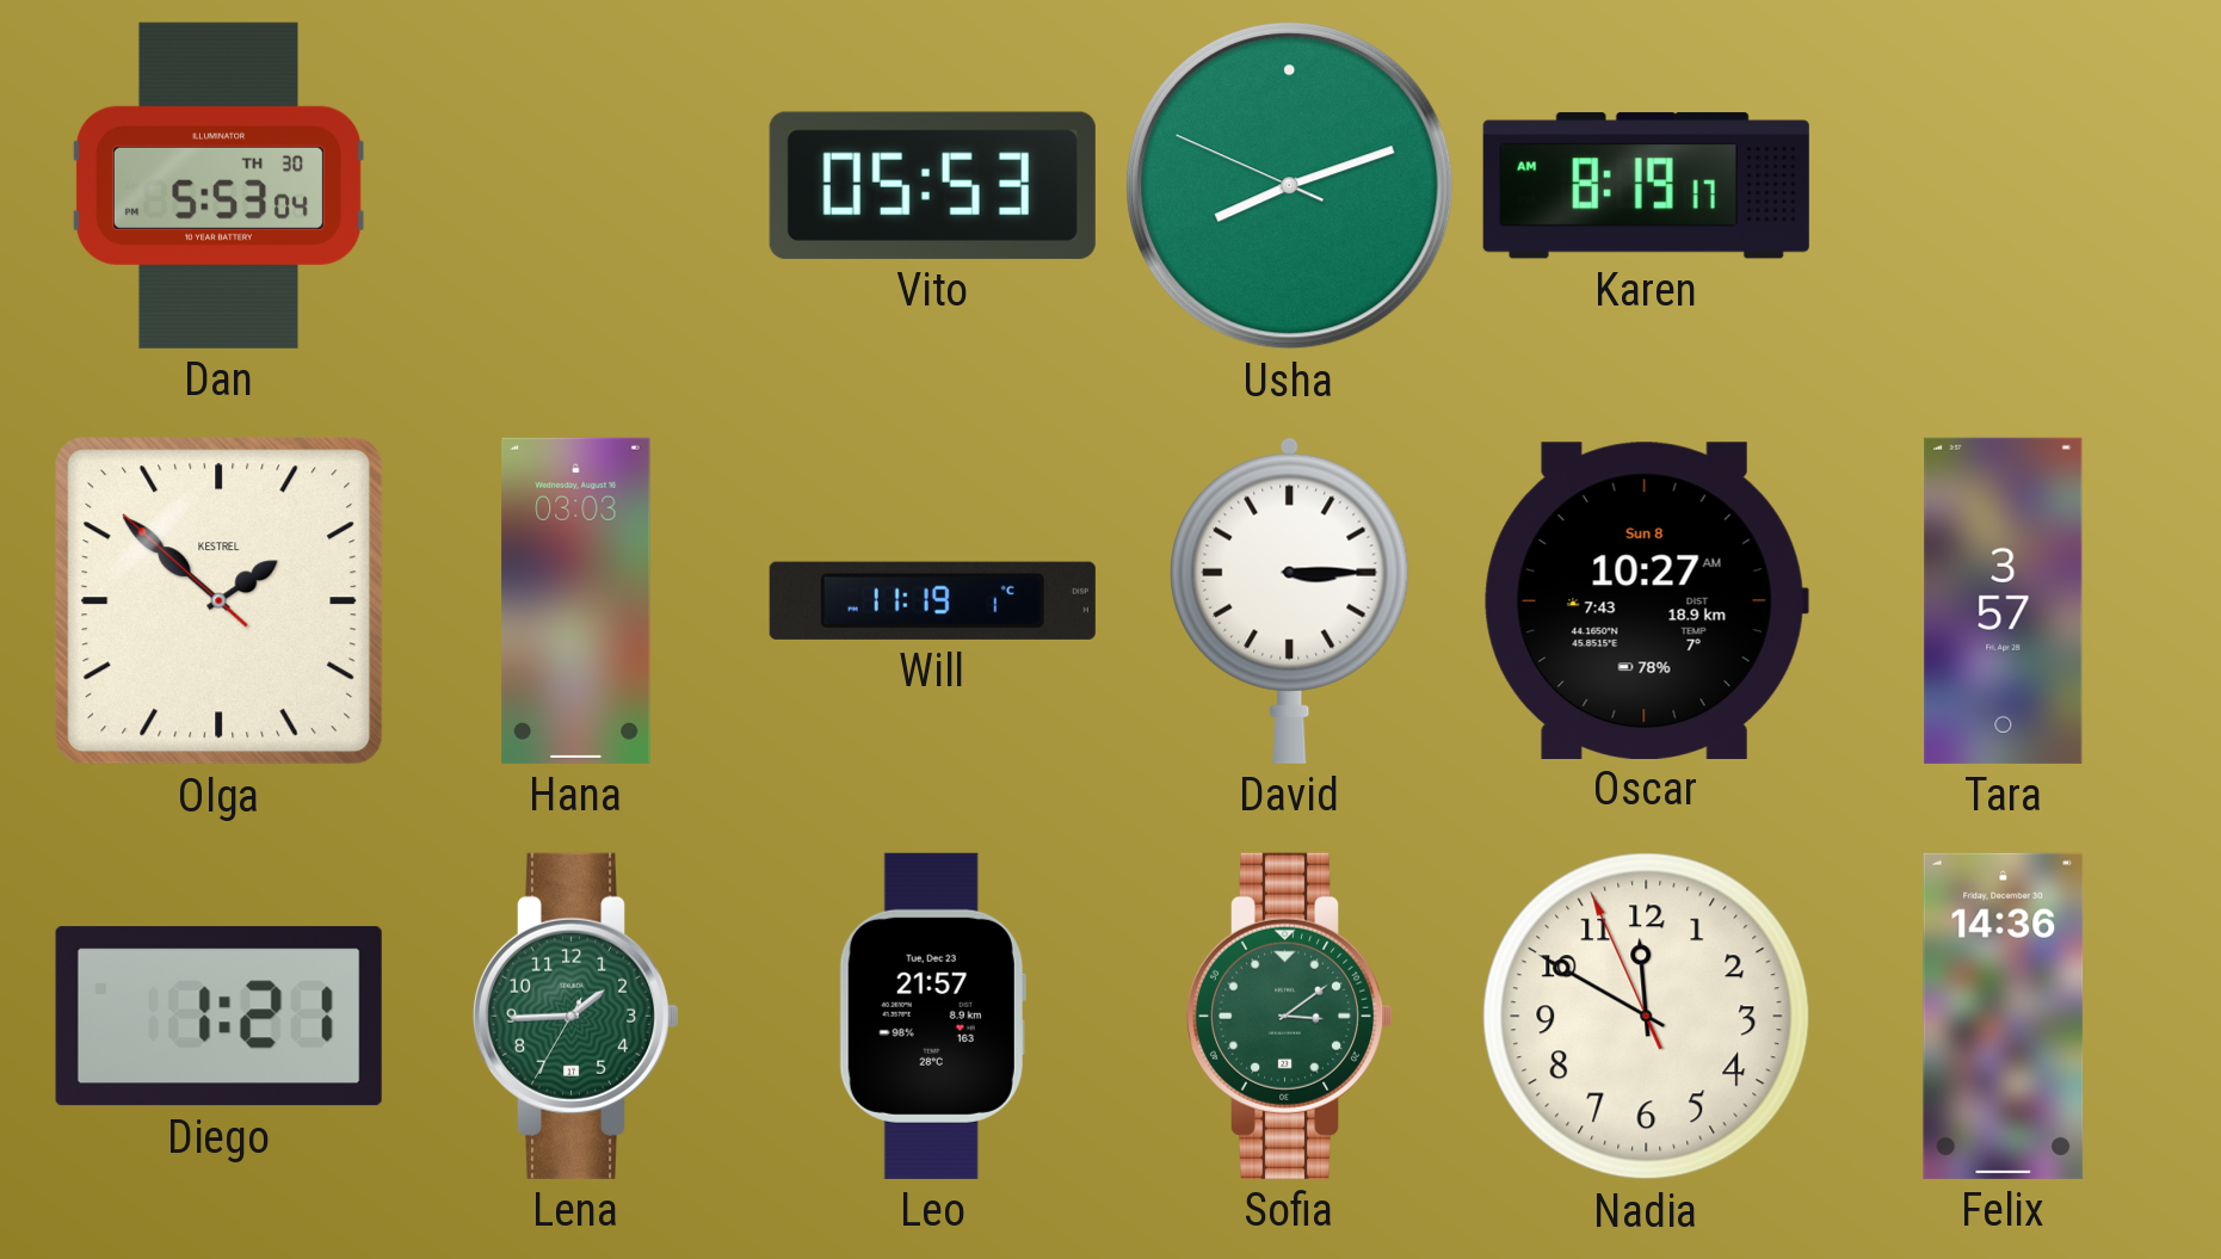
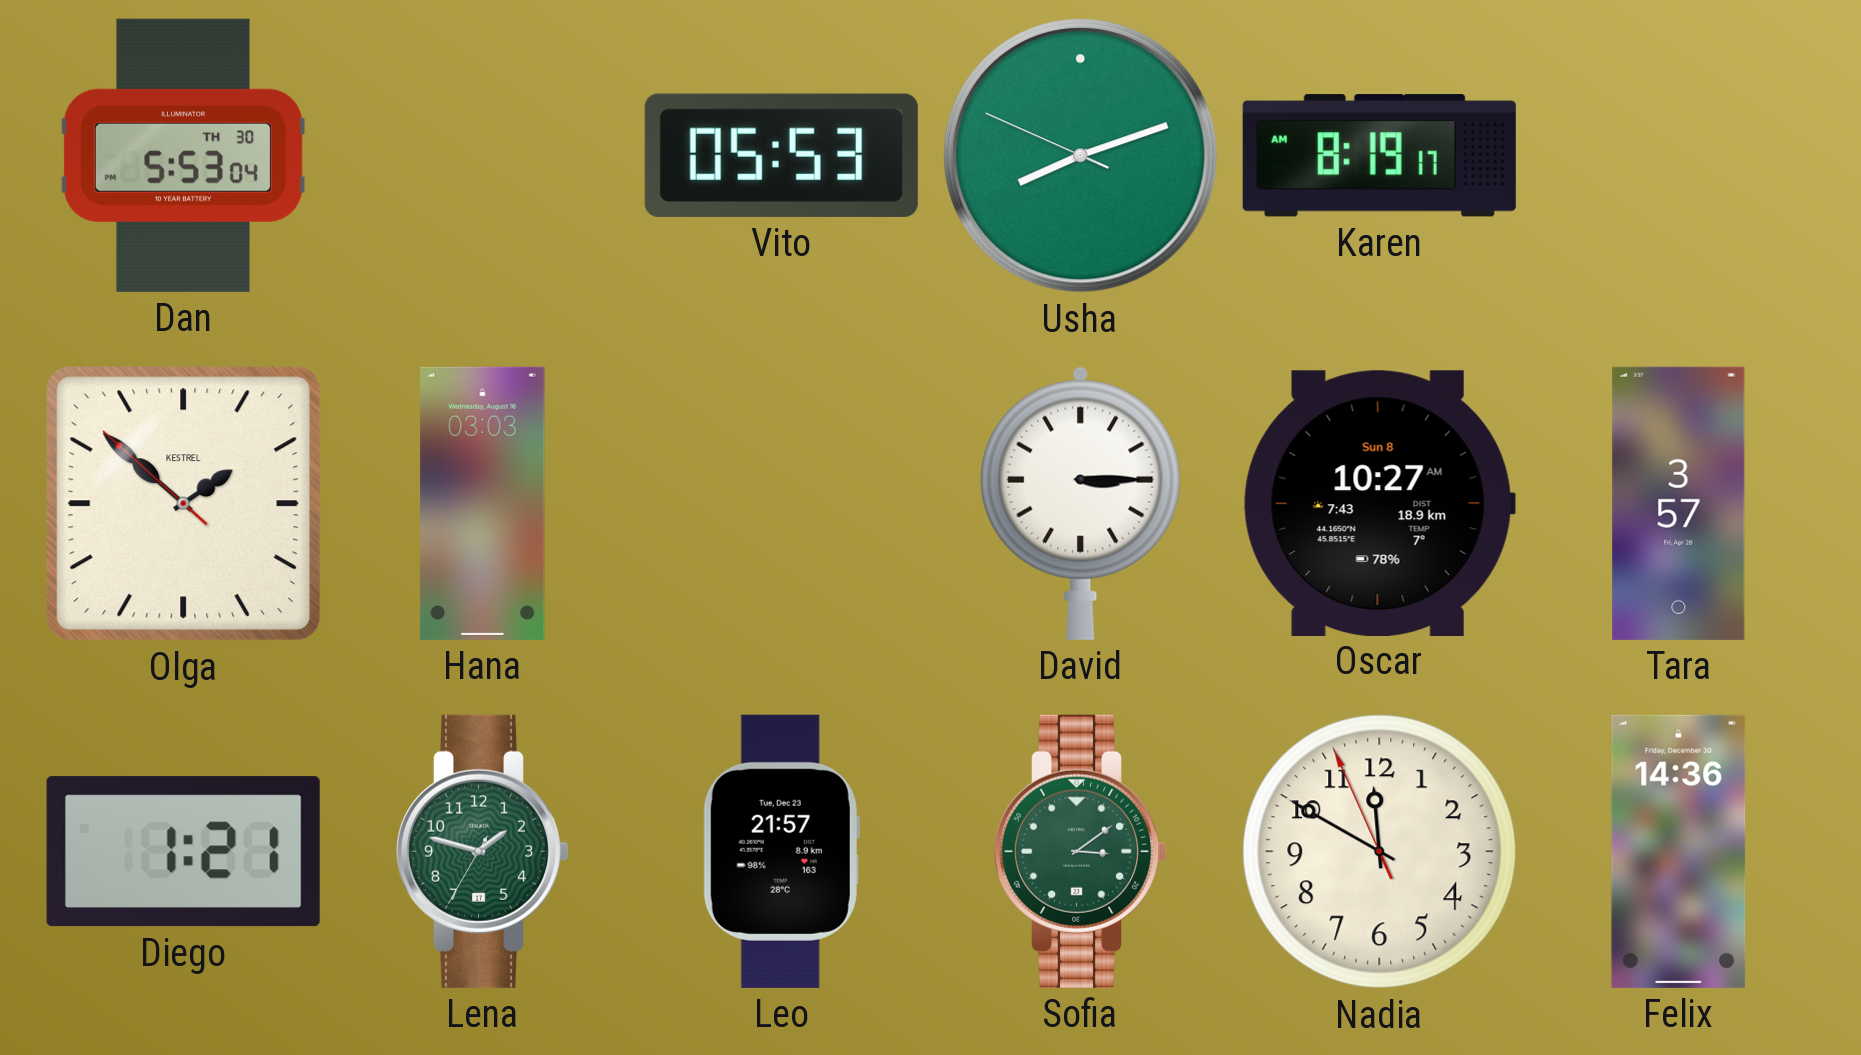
Will: 11:19 -> none
Lena: 1:44 -> 1:47
